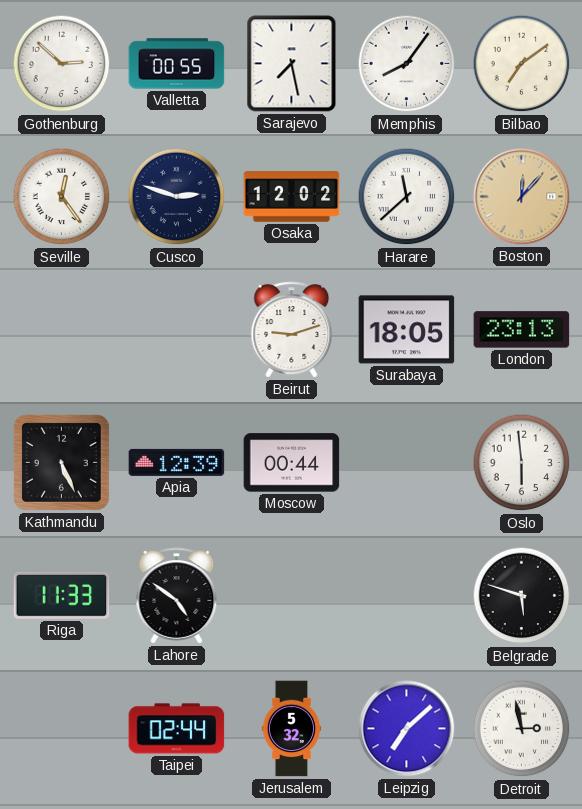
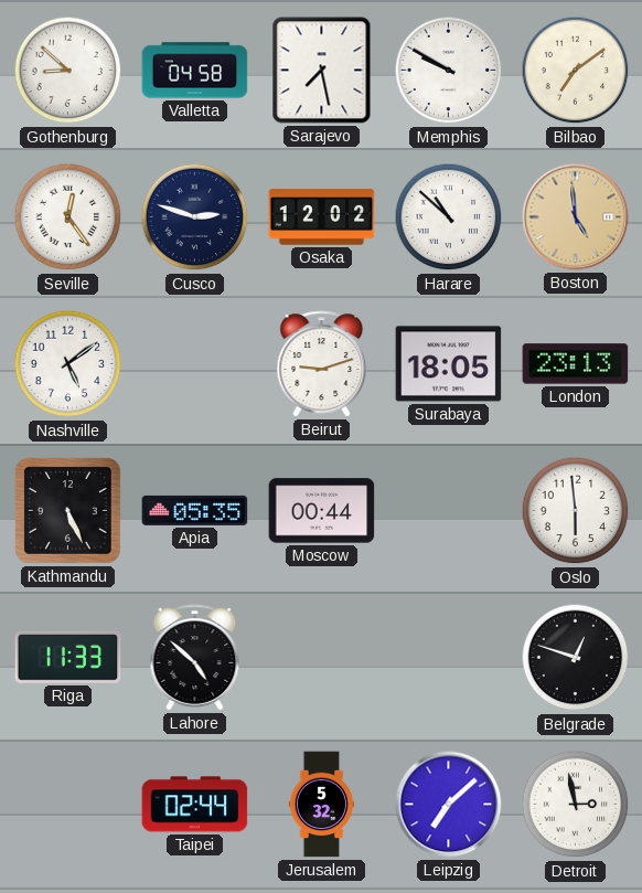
Gothenburg: 2:52 -> 8:52
Valletta: 00:55 -> 04:58
Memphis: 8:06 -> 9:50
Harare: 11:38 -> 10:52
Boston: 12:07 -> 4:59
Nashville: none -> 5:09
Apia: 12:39 -> 05:35
Lahore: 4:51 -> 4:52
Belgrade: 5:48 -> 12:48
